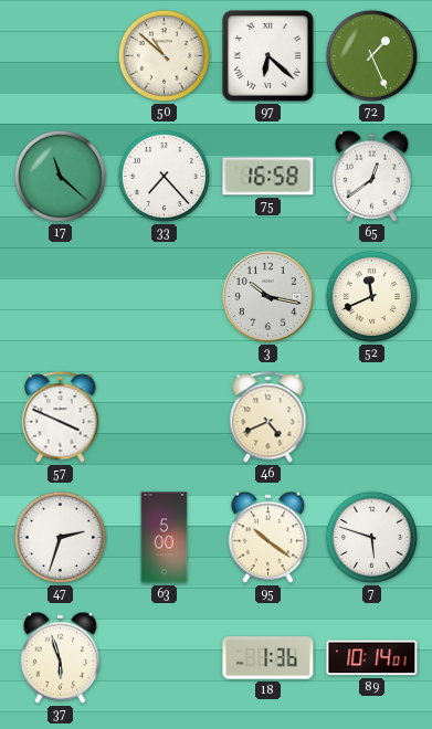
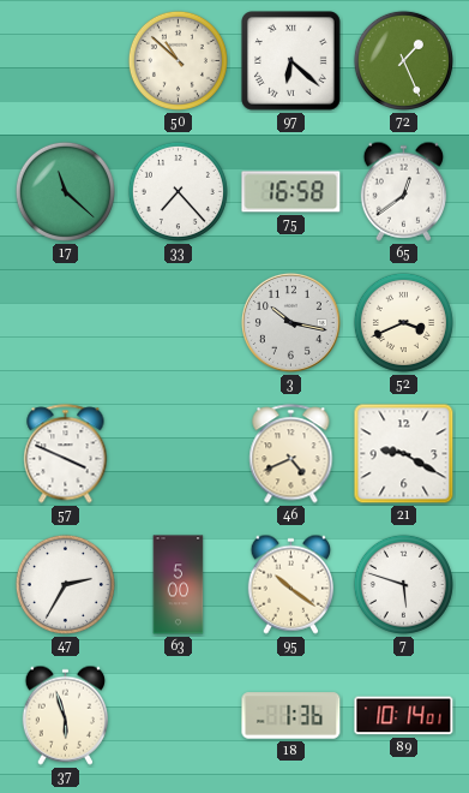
52: 11:41 -> 3:41
21: none -> 9:20
47: 2:33 -> 2:35
